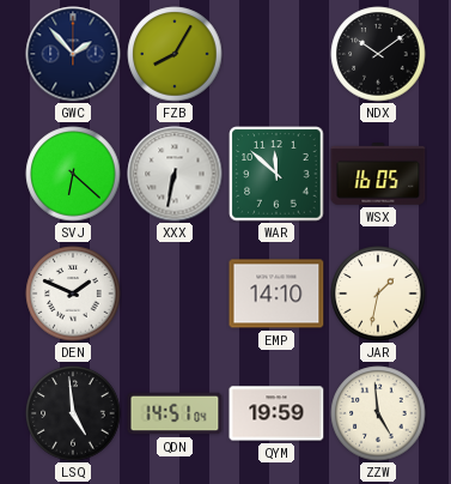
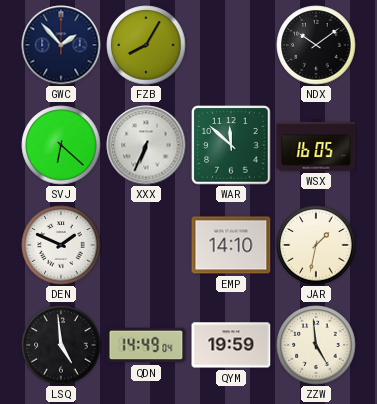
XXX: 6:32 -> 6:34
QDN: 14:51 -> 14:49
